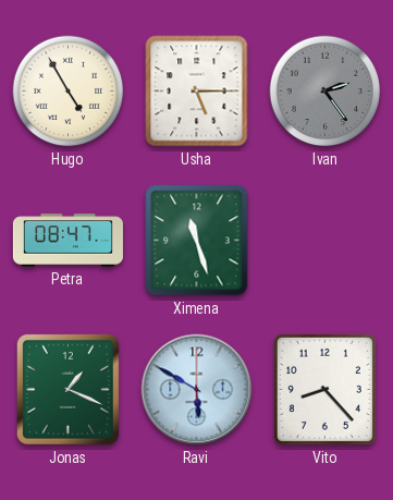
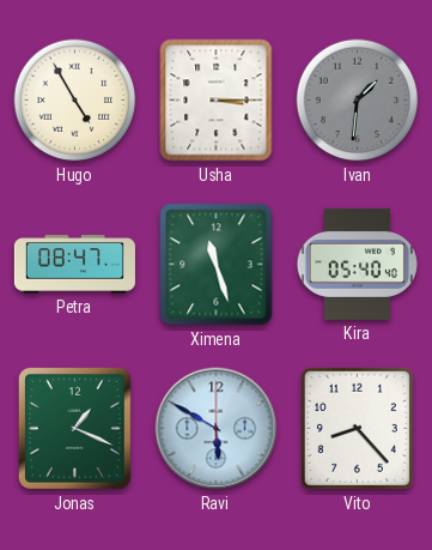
Usha: 5:15 -> 3:15
Ivan: 2:24 -> 1:31
Kira: none -> 05:40
